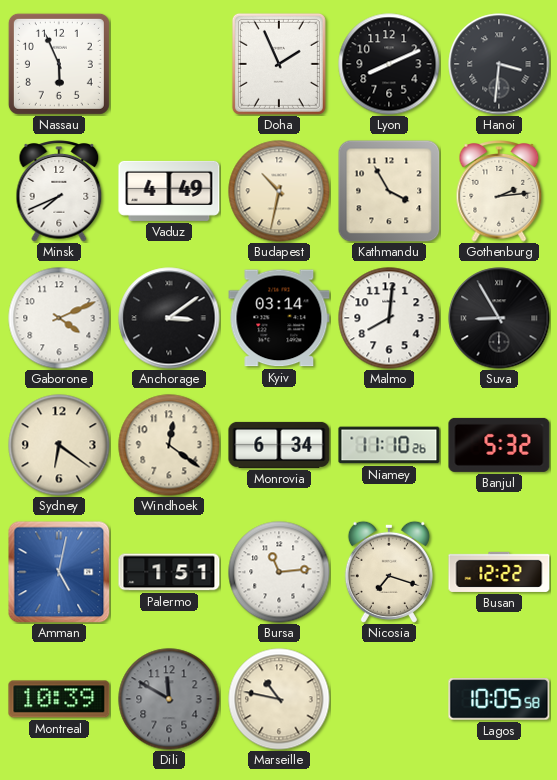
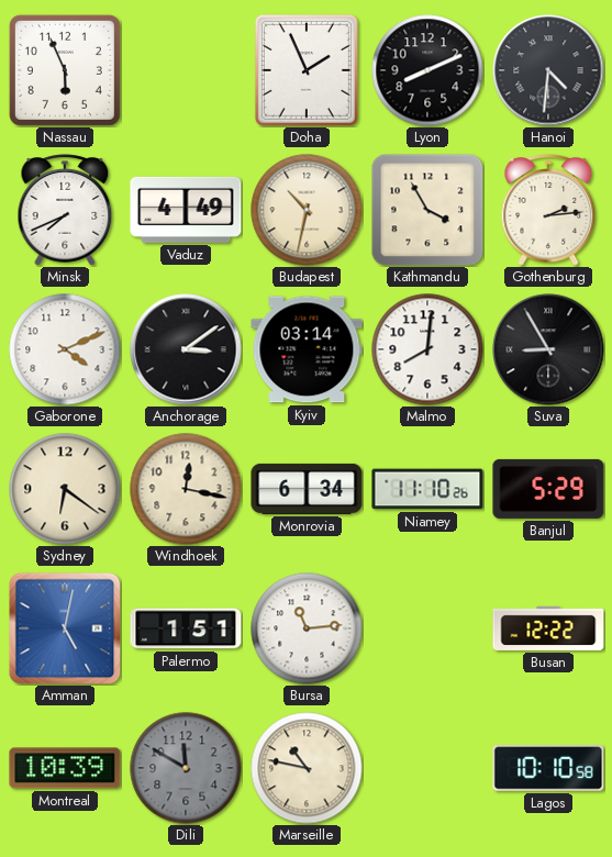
Hanoi: 3:31 -> 4:31
Windhoek: 12:21 -> 12:17
Banjul: 5:32 -> 5:29
Nicosia: 7:18 -> none
Lagos: 10:05 -> 10:10
